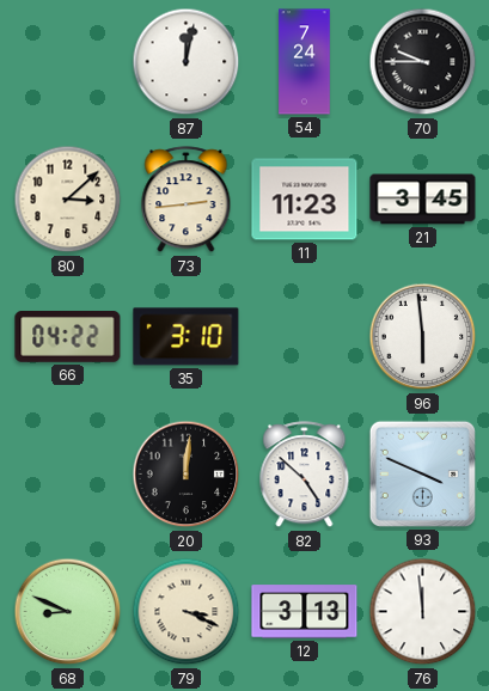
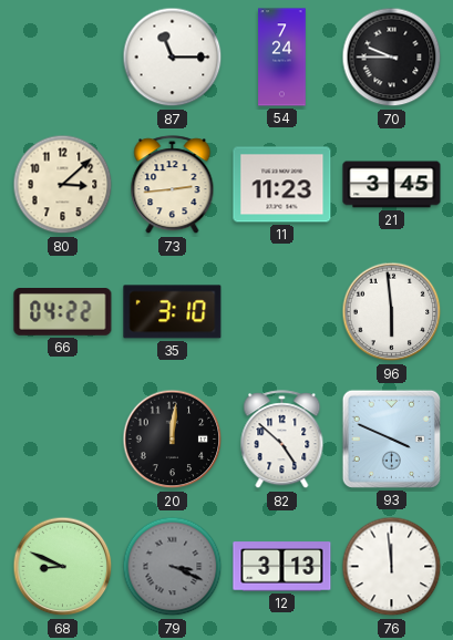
87: 12:02 -> 11:15
79 dial: cream -> grey
